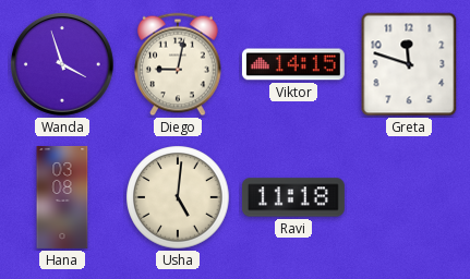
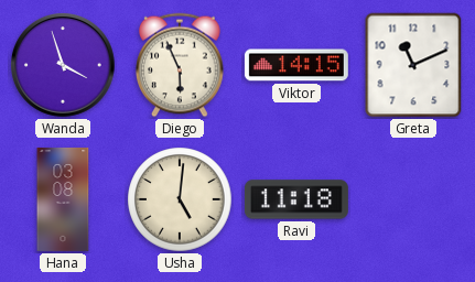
Diego: 9:02 -> 5:56
Greta: 11:48 -> 11:11
